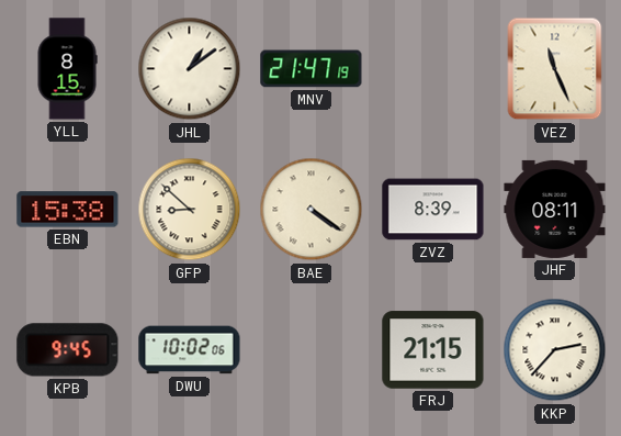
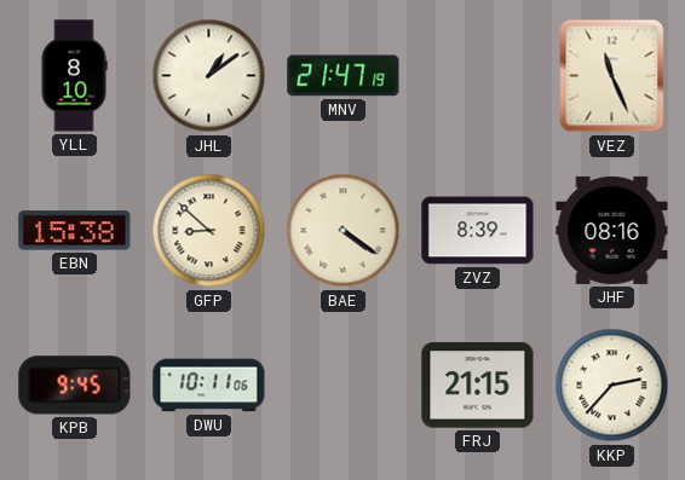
YLL: 8:15 -> 8:10
JHF: 08:11 -> 08:16
DWU: 10:02 -> 10:11
